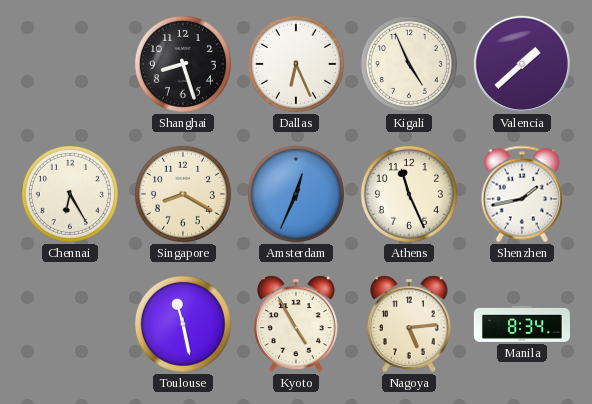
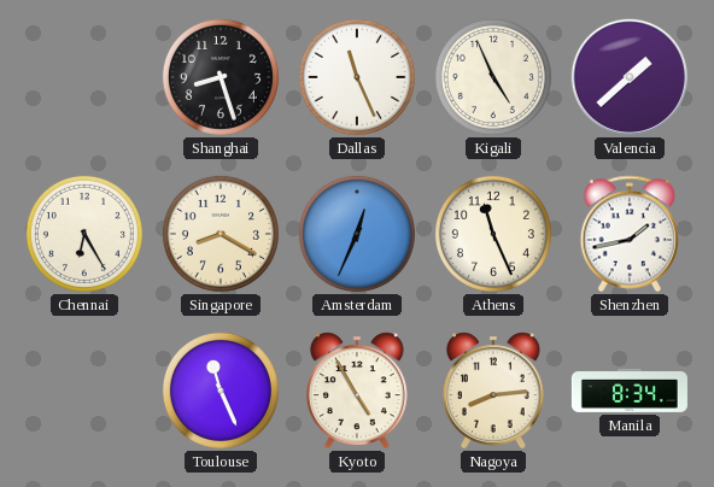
Dallas: 6:26 -> 11:26
Toulouse: 11:28 -> 11:26
Nagoya: 5:14 -> 8:14
